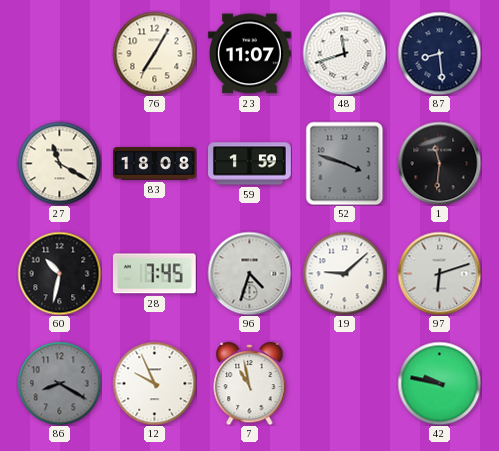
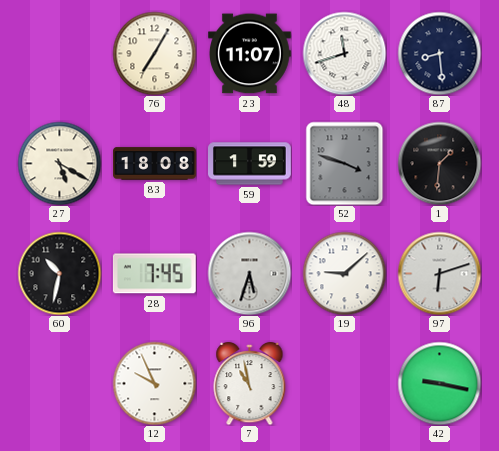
27: 11:20 -> 5:20
1: 11:31 -> 1:31
96: 4:33 -> 5:33
86: 8:20 -> none
42: 9:47 -> 9:17
